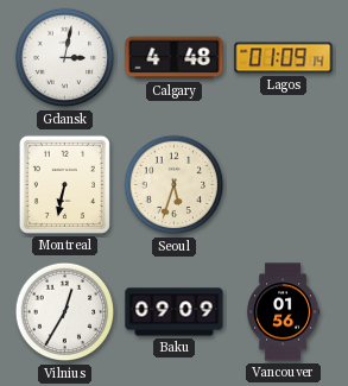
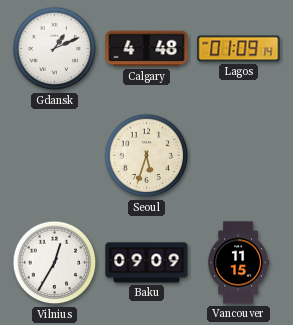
Gdansk: 3:02 -> 1:11
Montreal: 6:32 -> none
Vancouver: 01:56 -> 11:15
